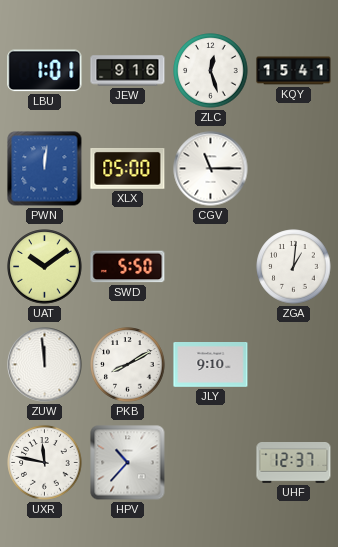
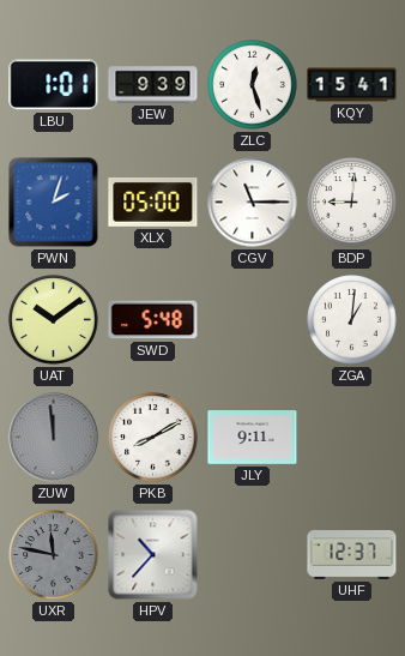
JEW: 9:16 -> 9:39
PWN: 12:01 -> 2:03
BDP: none -> 9:01
SWD: 5:50 -> 5:48
ZUW dial: white -> grey
JLY: 9:10 -> 9:11
UXR dial: white -> grey
